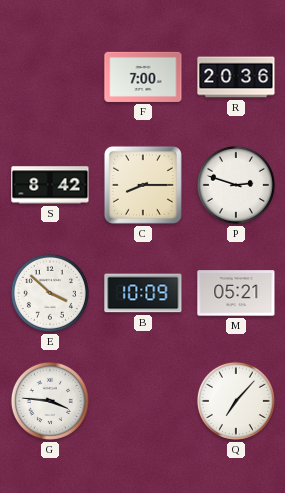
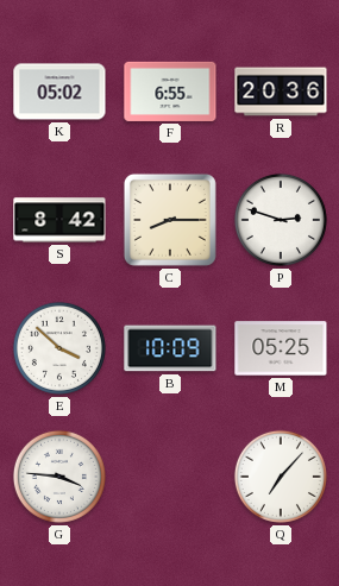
K: none -> 05:02
F: 7:00 -> 6:55
M: 05:21 -> 05:25
